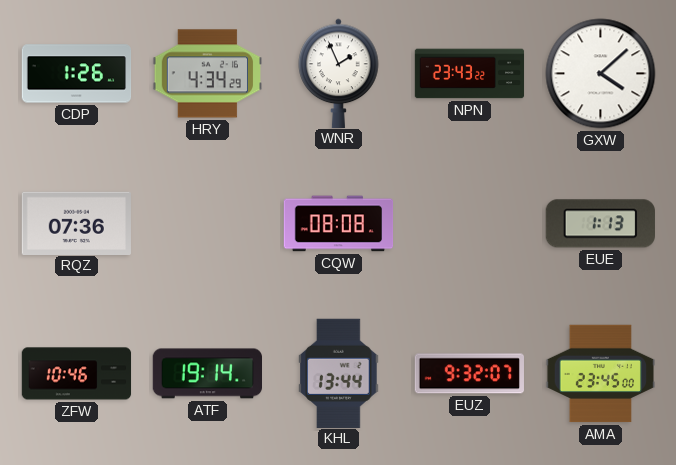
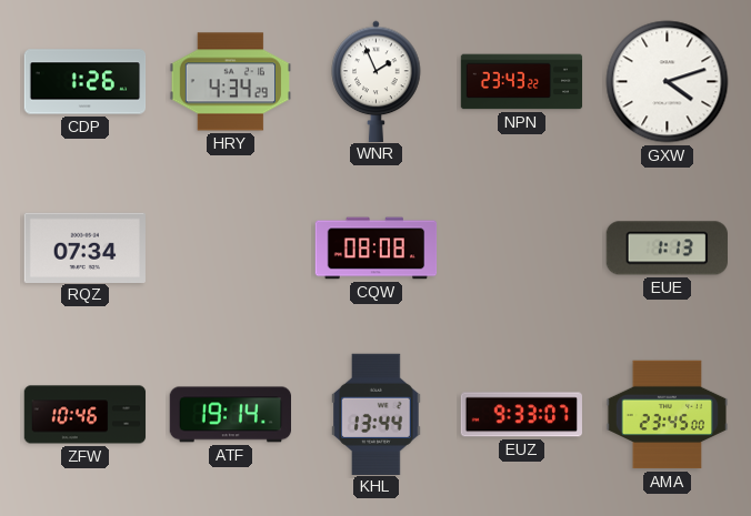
GXW: 4:08 -> 4:12
RQZ: 07:36 -> 07:34
EUZ: 9:32 -> 9:33
